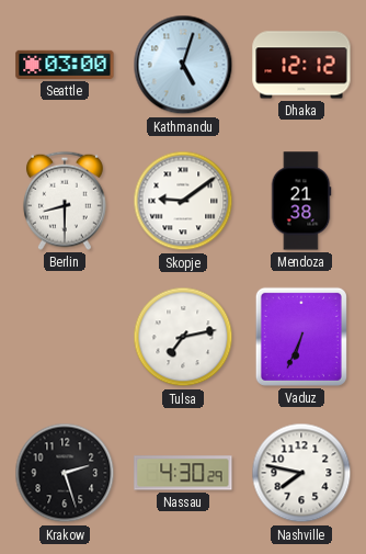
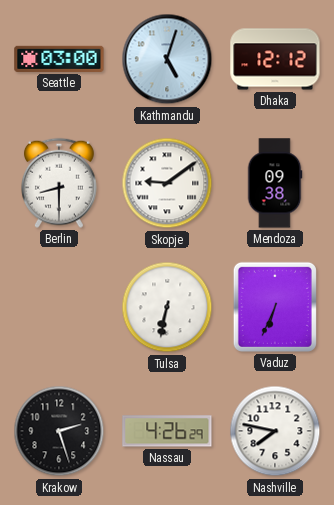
Mendoza: 21:38 -> 09:38
Tulsa: 7:13 -> 6:32
Nassau: 4:30 -> 4:26
